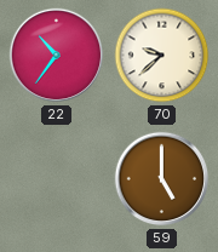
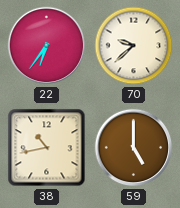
22: 10:36 -> 6:36
38: none -> 10:43
